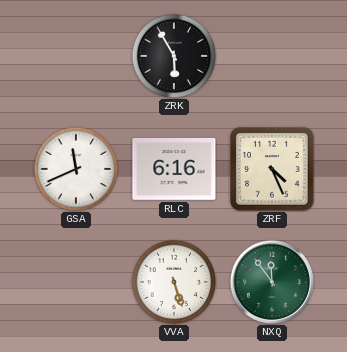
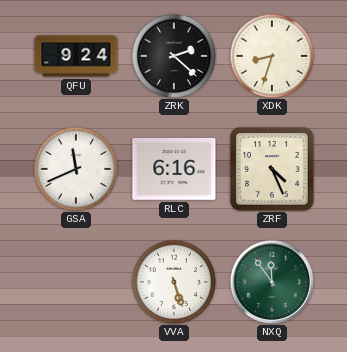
QFU: none -> 9:24
ZRK: 5:55 -> 2:22
XDK: none -> 8:33
